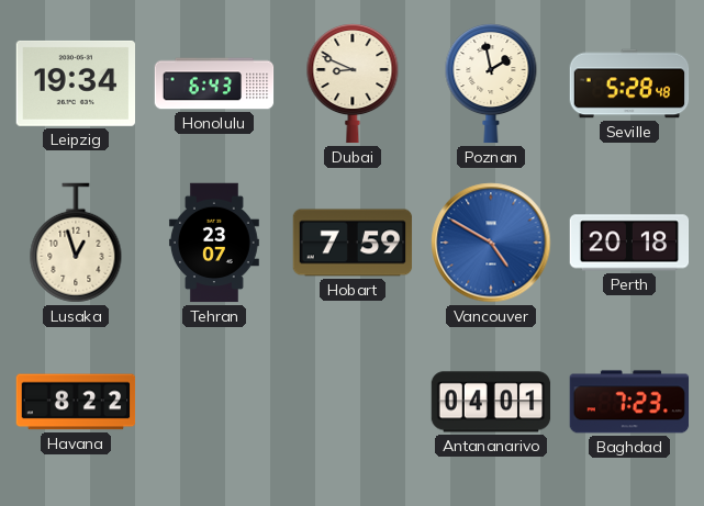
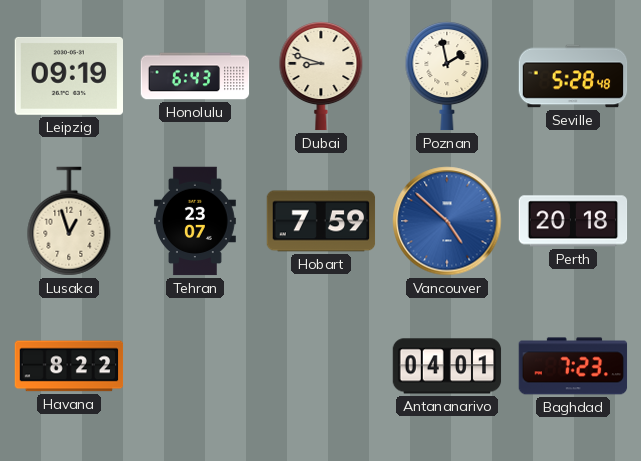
Leipzig: 19:34 -> 09:19
Dubai: 8:49 -> 8:48
Vancouver: 4:50 -> 4:52
